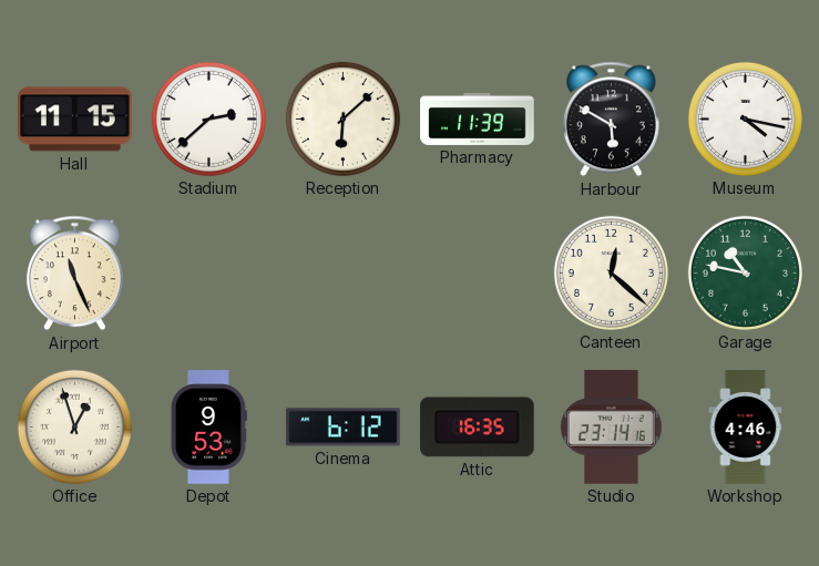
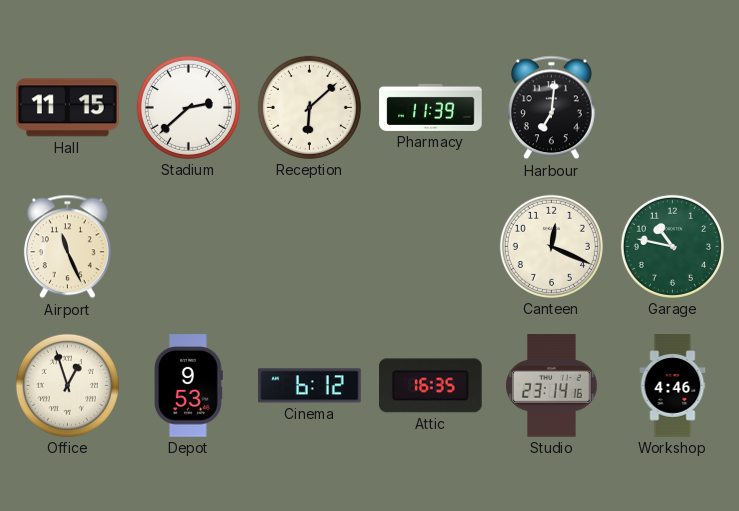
Harbour: 5:50 -> 7:01
Museum: 4:17 -> none
Canteen: 12:22 -> 12:19
